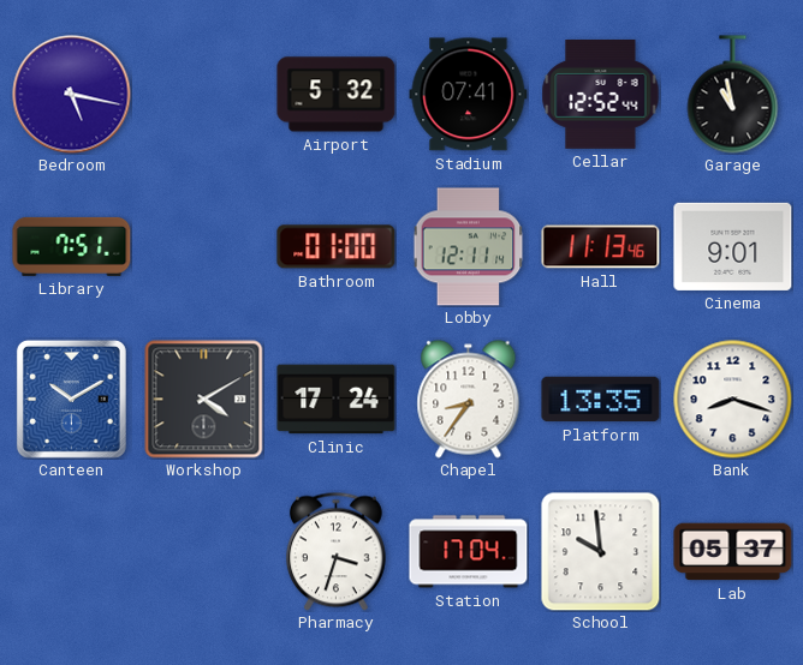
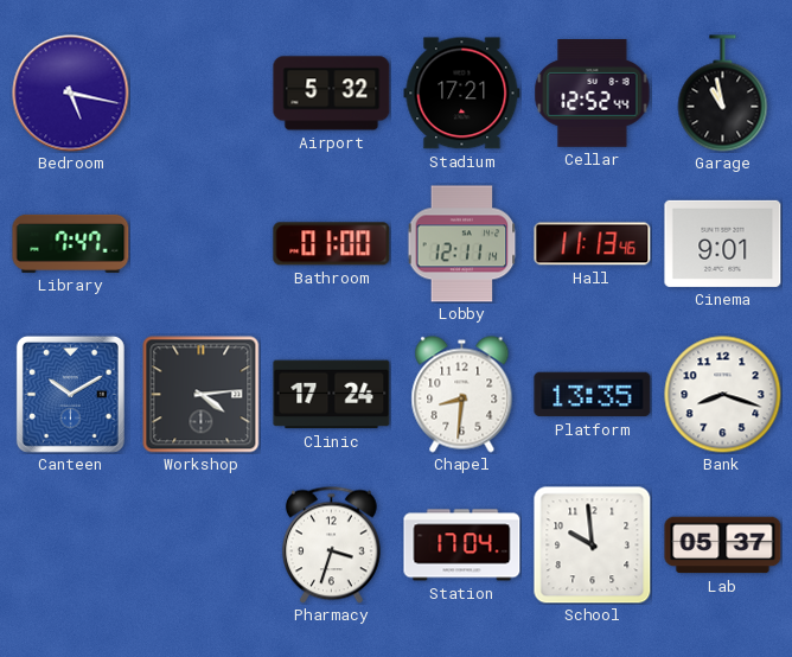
Stadium: 07:41 -> 17:21
Library: 7:51 -> 7:47
Workshop: 4:10 -> 4:14
Chapel: 8:36 -> 8:31
